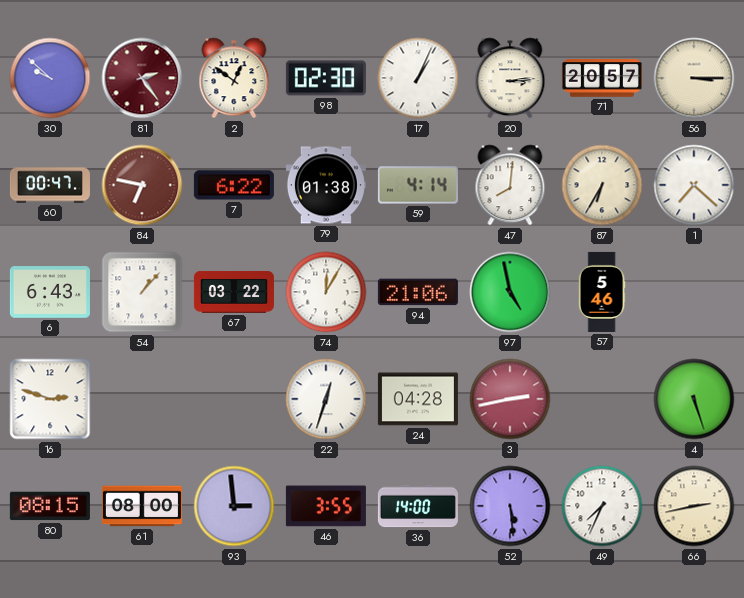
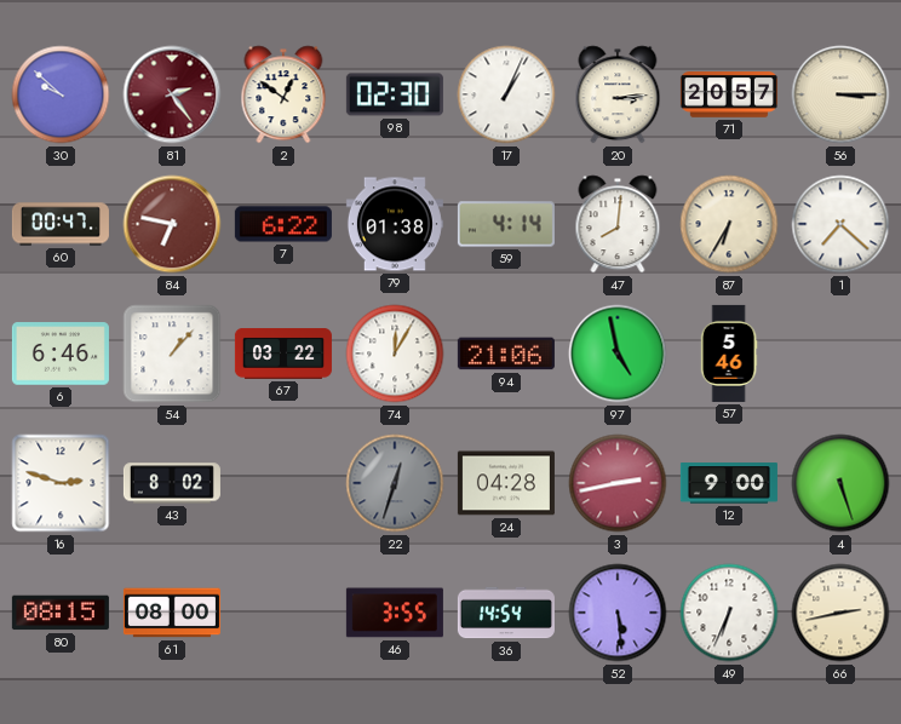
6: 6:43 -> 6:46
43: none -> 8:02
22 dial: white -> grey
12: none -> 9:00
93: 2:59 -> none
36: 14:00 -> 14:54
49: 7:34 -> 6:34
